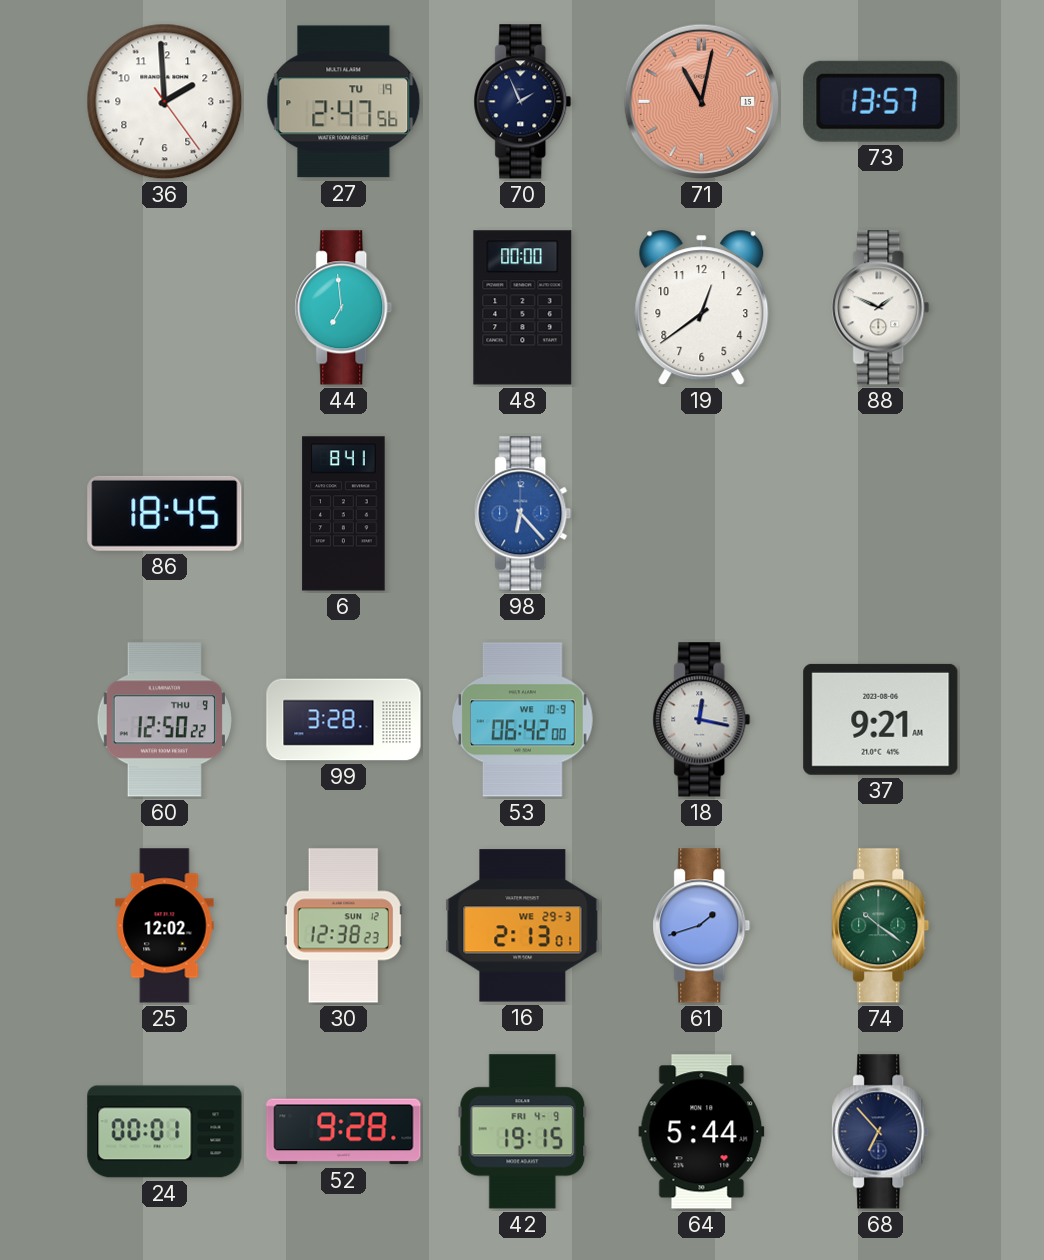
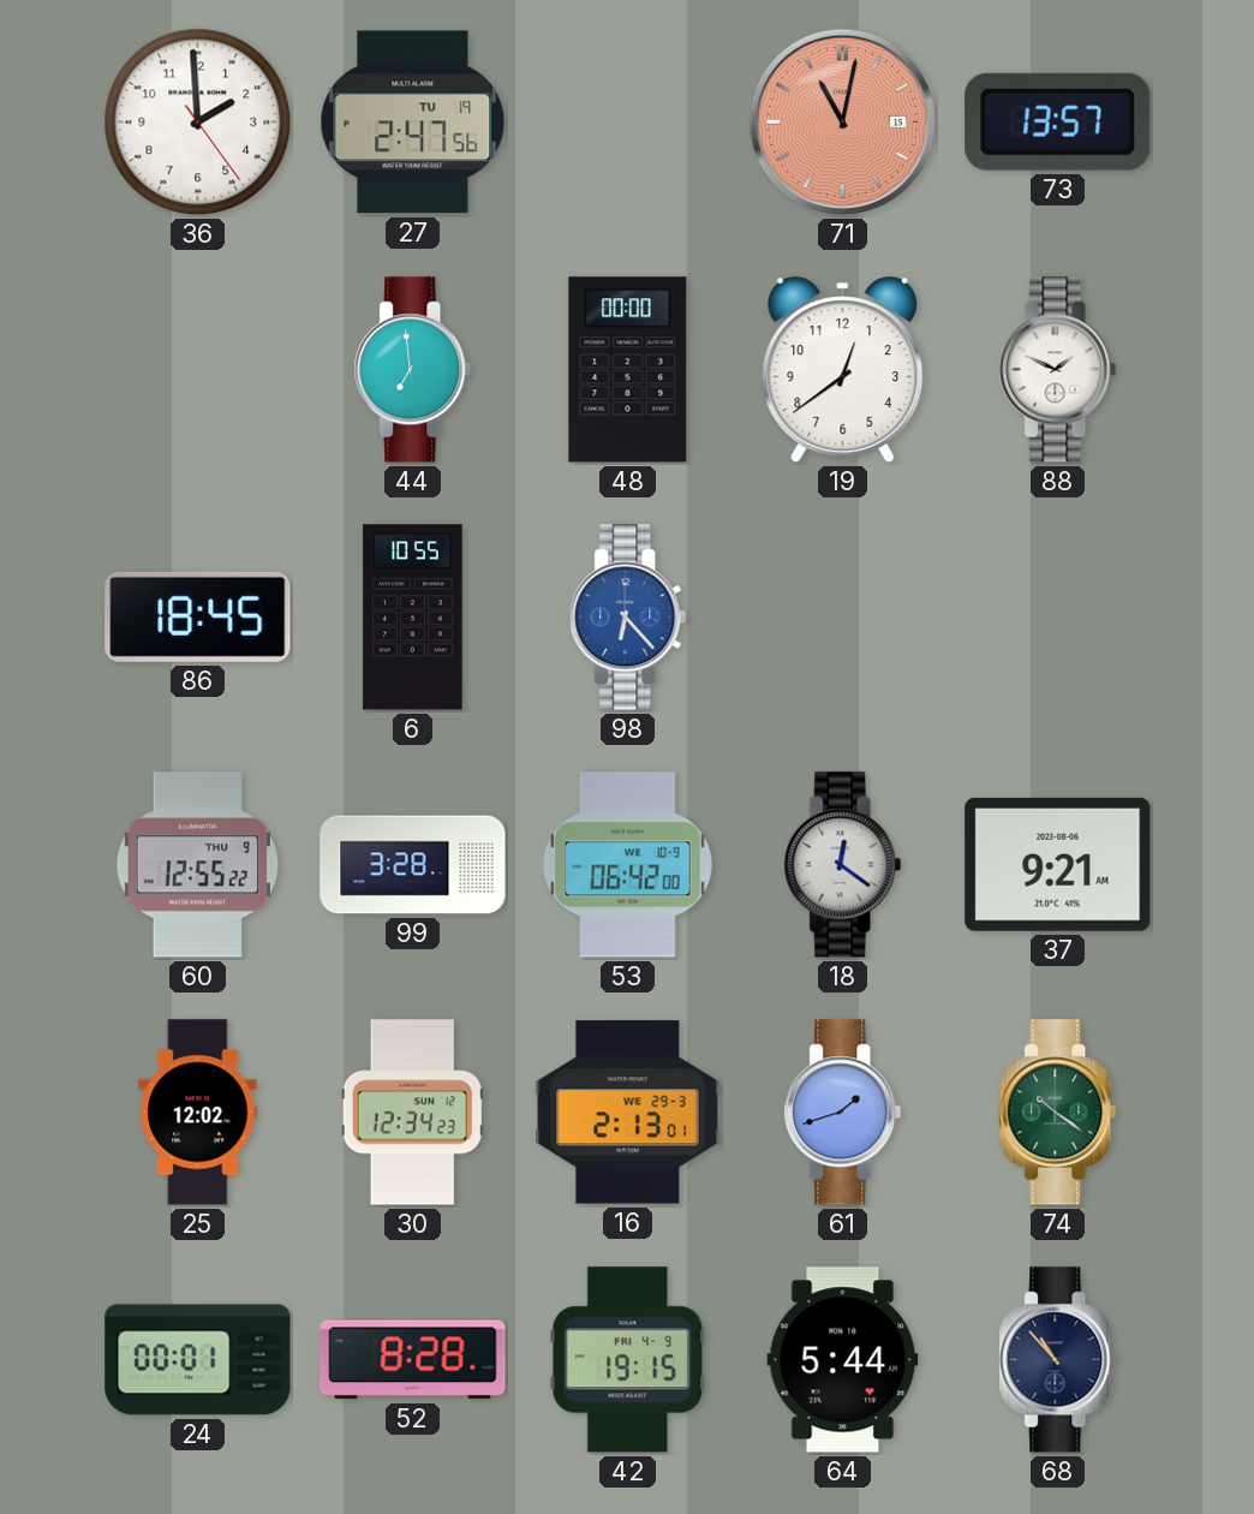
70: 1:56 -> none
6: 8:41 -> 10:55
60: 12:50 -> 12:55
18: 12:17 -> 12:21
30: 12:38 -> 12:34
52: 9:28 -> 8:28
68: 6:53 -> 10:53
